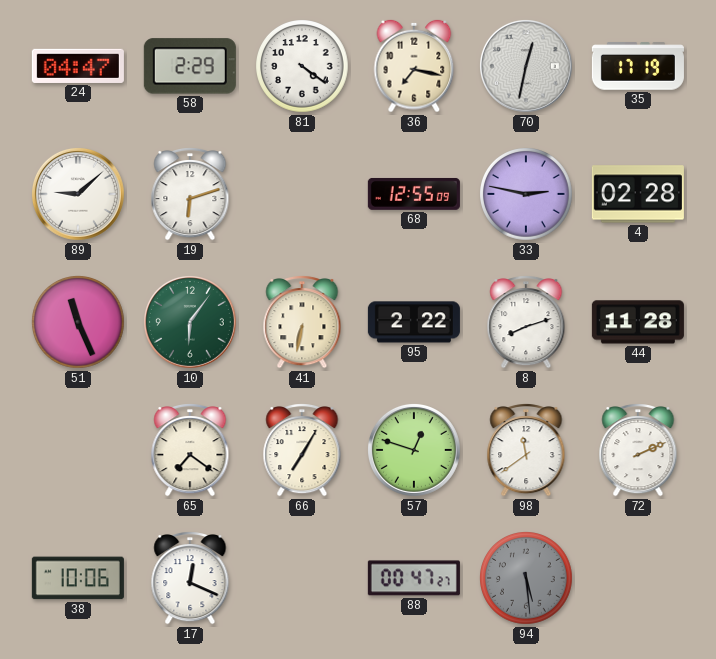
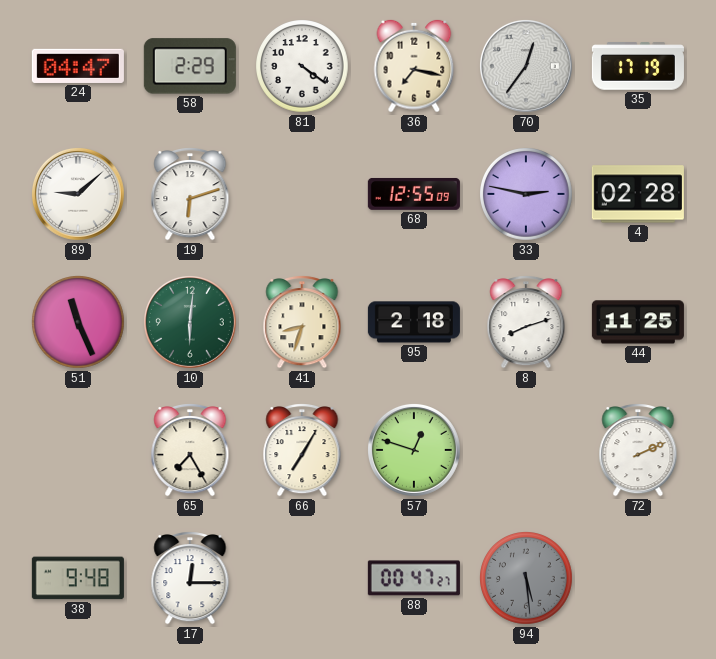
70: 12:32 -> 12:36
10: 6:06 -> 6:01
41: 6:32 -> 8:33
95: 2:22 -> 2:18
44: 11:28 -> 11:25
65: 7:21 -> 7:25
98: 11:39 -> none
38: 10:06 -> 9:48
17: 12:19 -> 12:15
